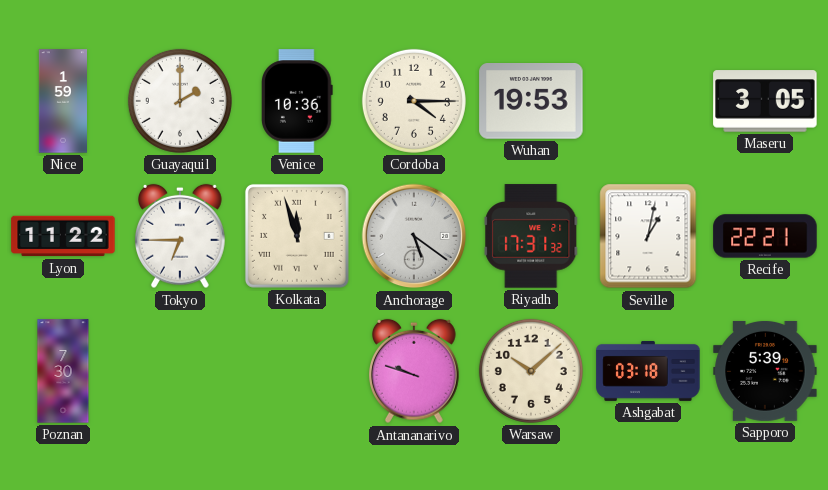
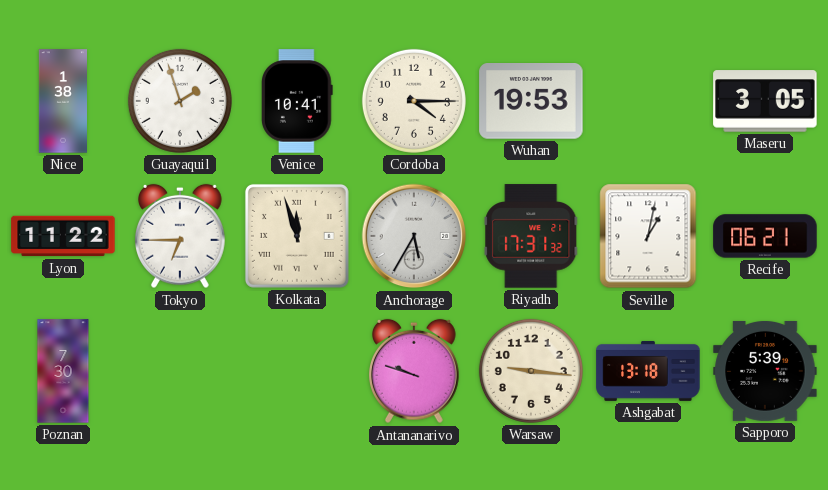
Nice: 1:59 -> 1:38
Guayaquil: 2:00 -> 1:57
Venice: 10:36 -> 10:41
Anchorage: 5:21 -> 5:35
Recife: 22:21 -> 06:21
Warsaw: 10:08 -> 9:16
Ashgabat: 03:18 -> 13:18
